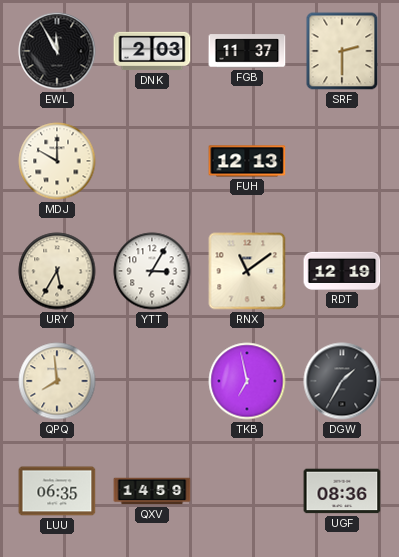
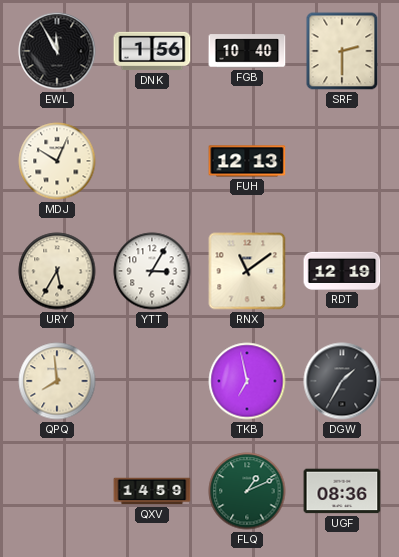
DNK: 2:03 -> 1:56
FGB: 11:37 -> 10:40
MDJ: 10:00 -> 10:04
LUU: 06:35 -> none
FLQ: none -> 1:11
